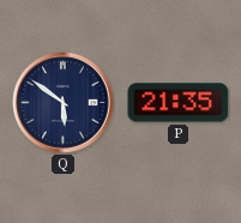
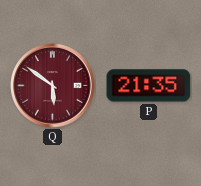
Q dial: navy -> burgundy
